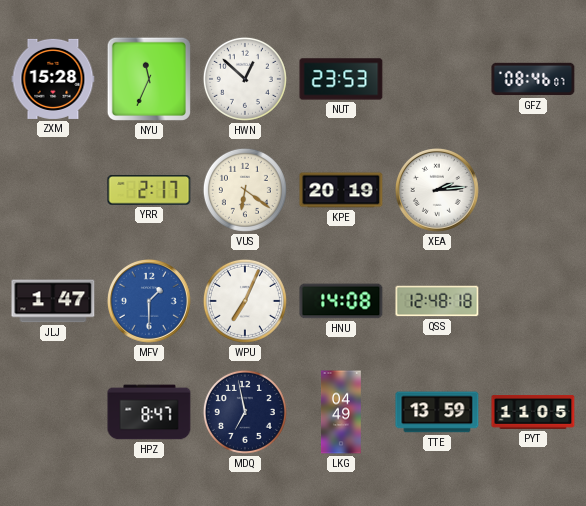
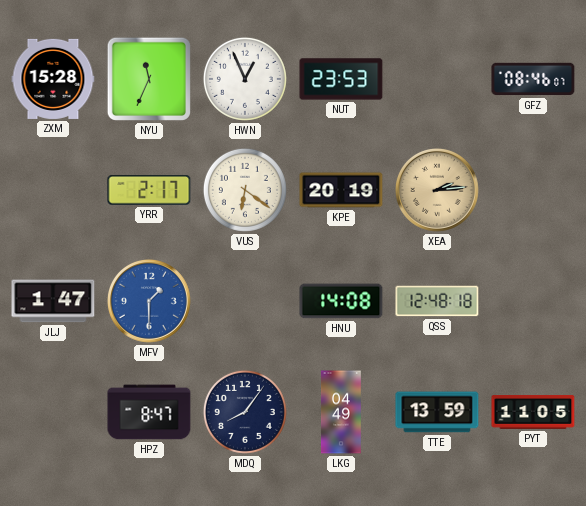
HWN: 12:52 -> 12:56
XEA dial: white -> champagne
WPU: 7:04 -> none
MDQ: 6:58 -> 8:06
